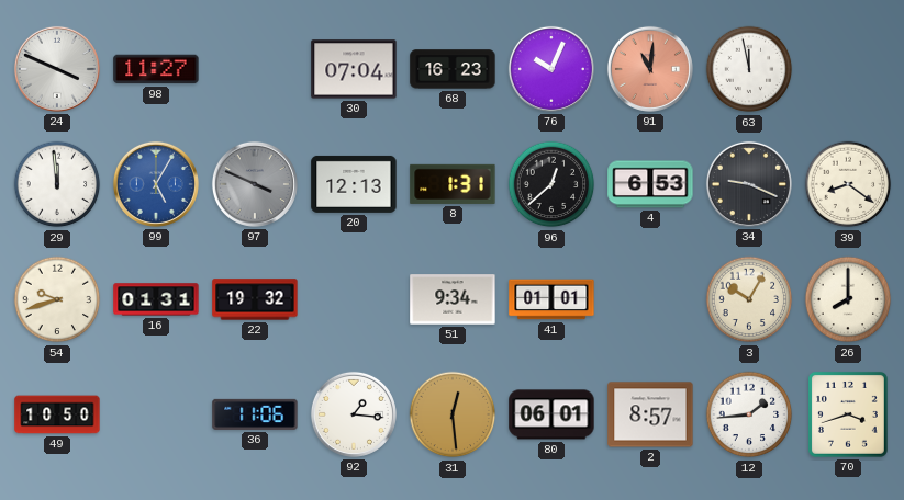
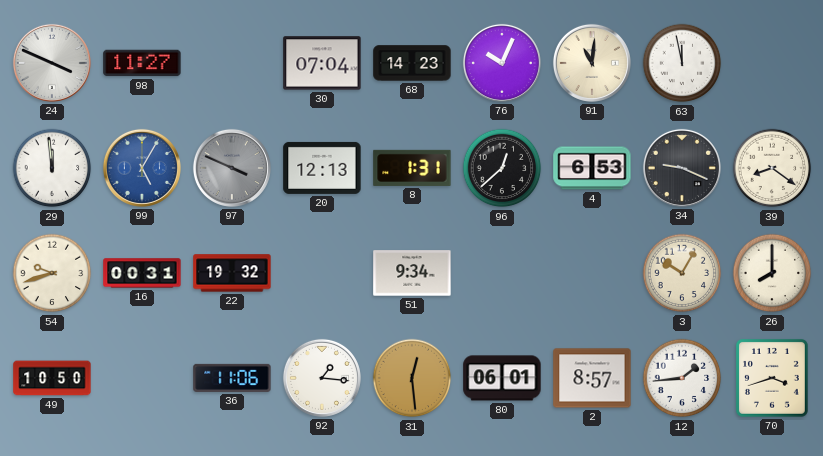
68: 16:23 -> 14:23
91 dial: salmon -> cream
16: 01:31 -> 00:31
41: 01:01 -> none
